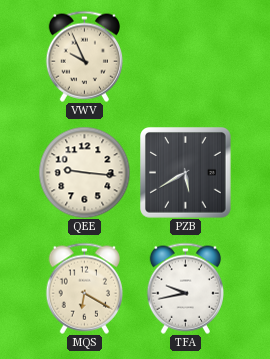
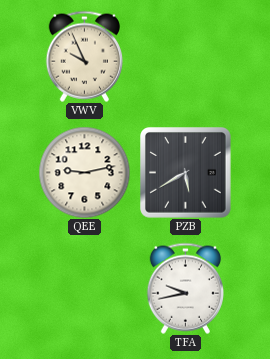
QEE: 9:16 -> 9:13
MQS: 6:20 -> none
